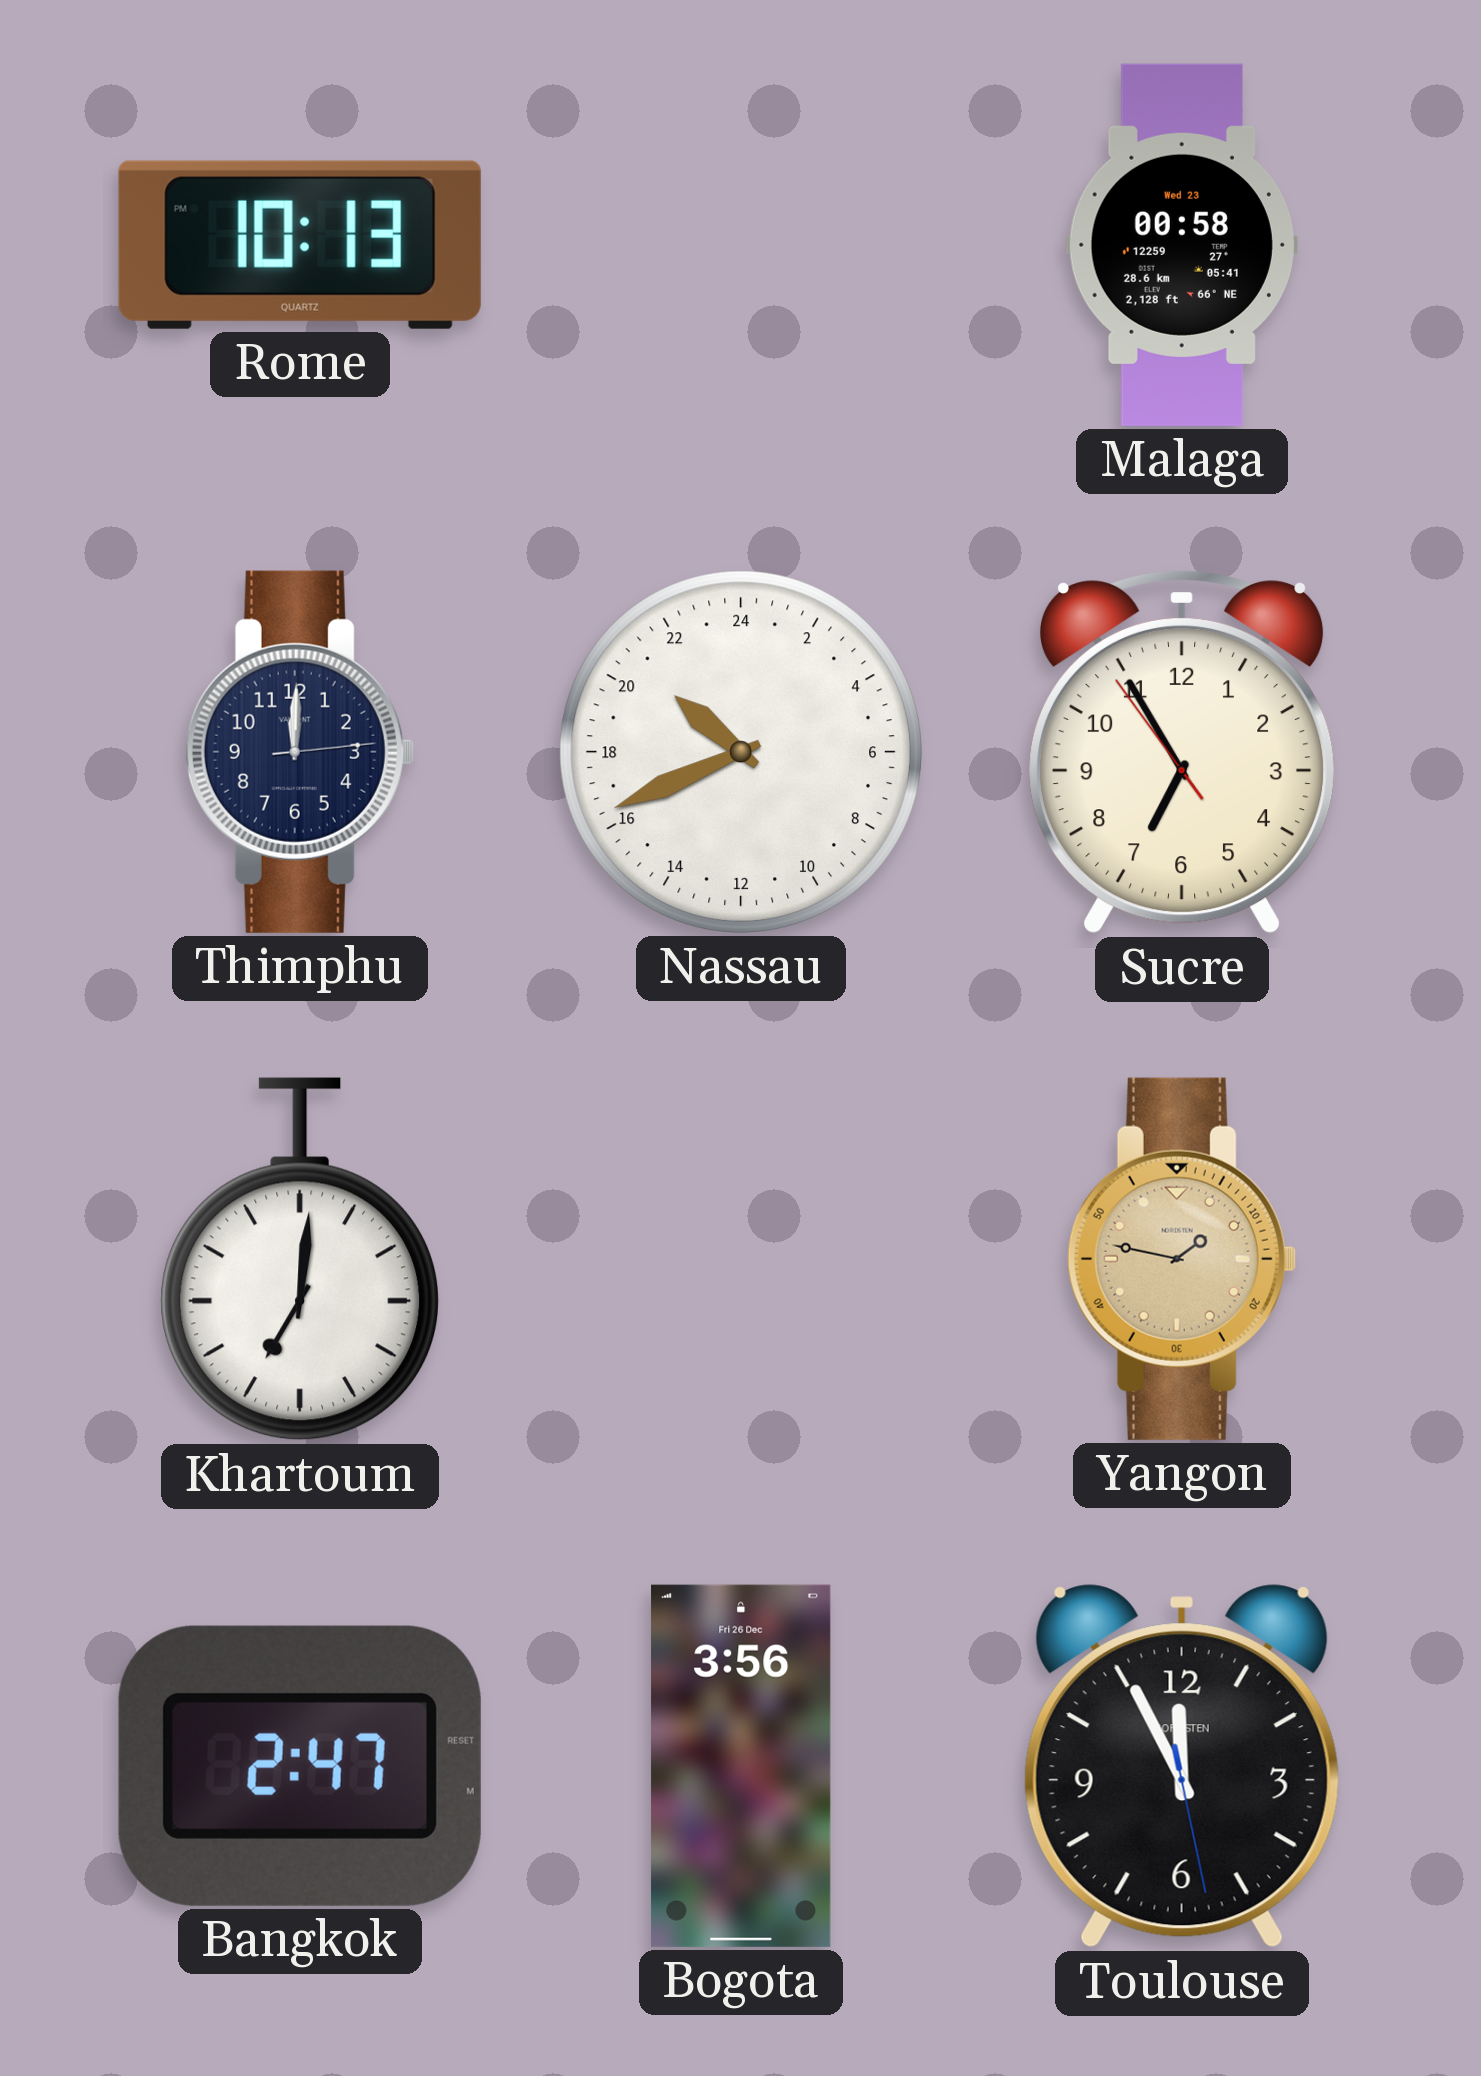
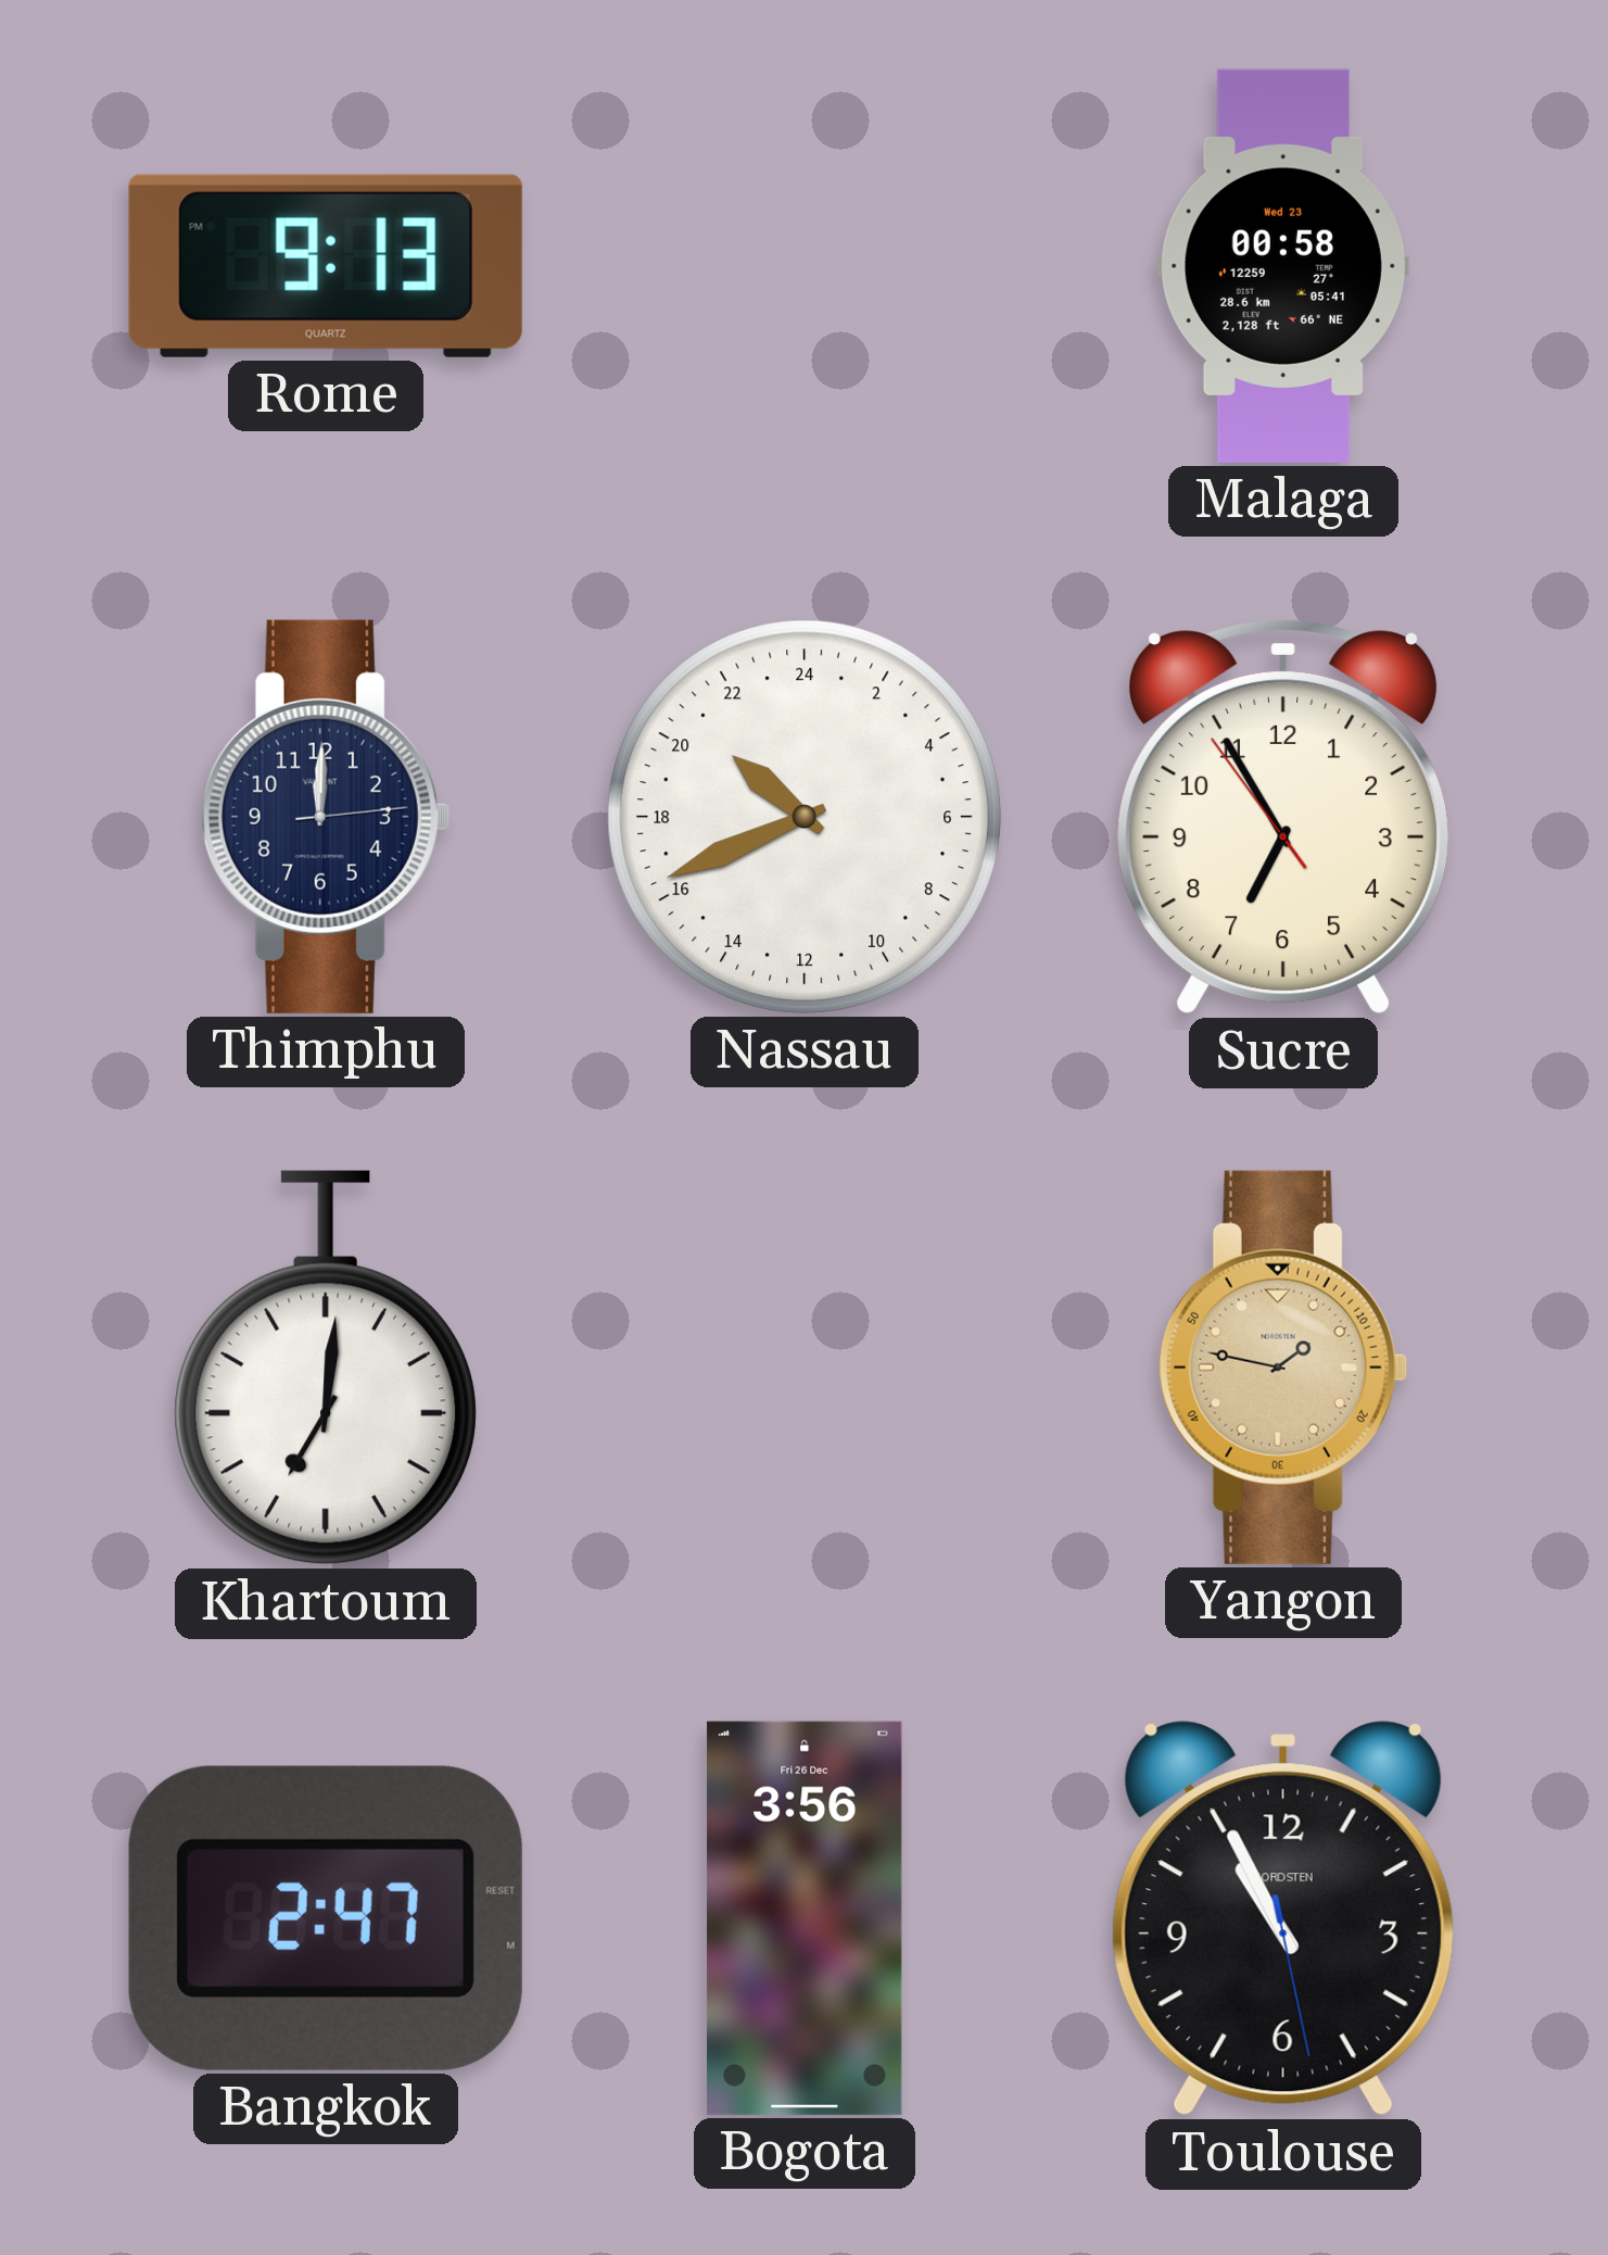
Rome: 10:13 -> 9:13
Toulouse: 11:55 -> 10:55
